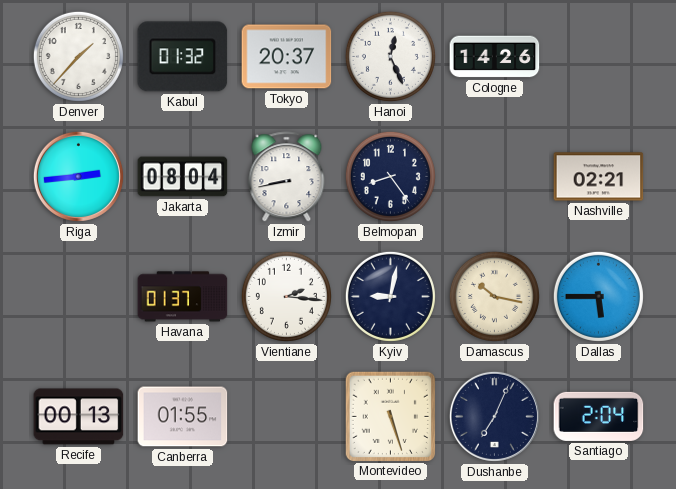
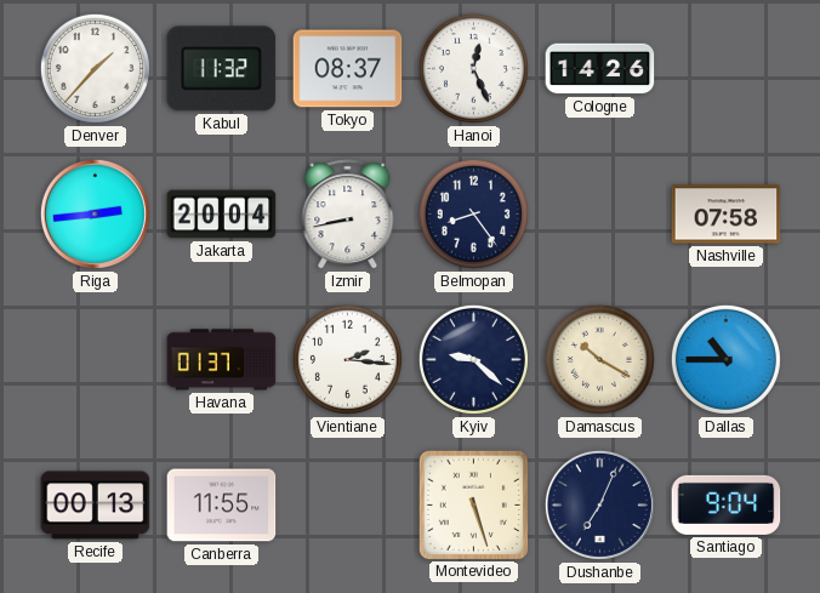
Kabul: 01:32 -> 11:32
Tokyo: 20:37 -> 08:37
Jakarta: 08:04 -> 20:04
Nashville: 02:21 -> 07:58
Kyiv: 9:02 -> 9:22
Damascus: 10:17 -> 10:20
Dallas: 5:45 -> 10:45
Canberra: 01:55 -> 11:55
Santiago: 2:04 -> 9:04
